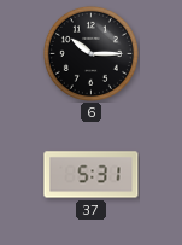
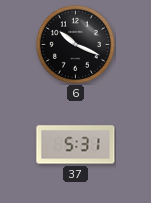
6: 10:15 -> 10:19
